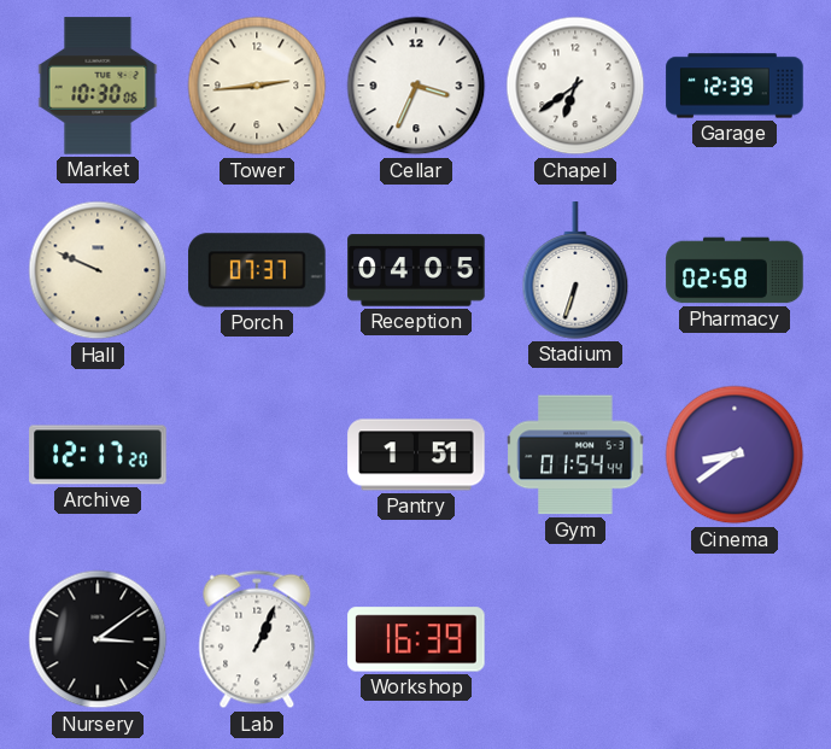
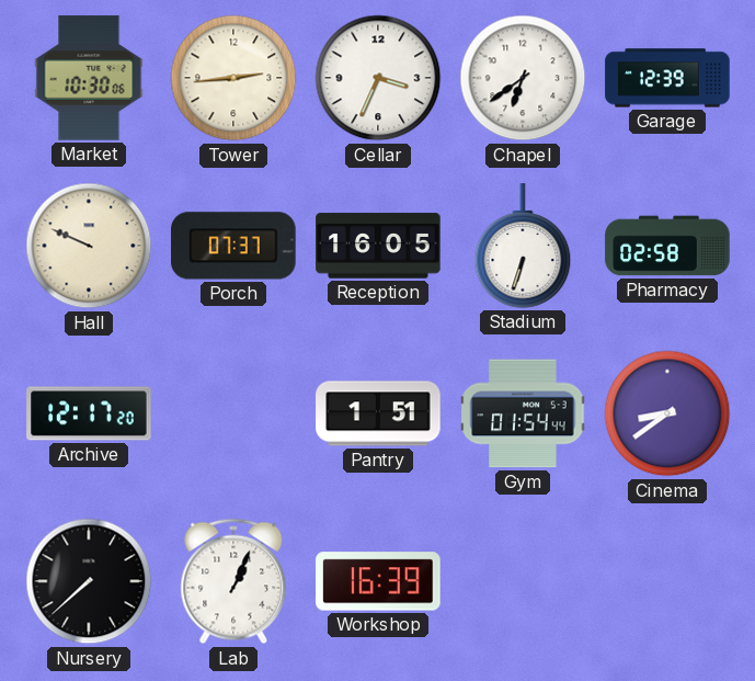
Reception: 04:05 -> 16:05
Nursery: 3:09 -> 7:38
